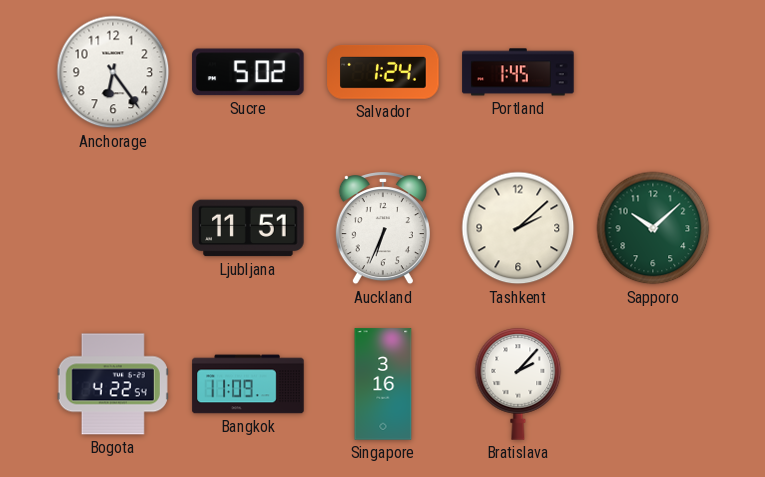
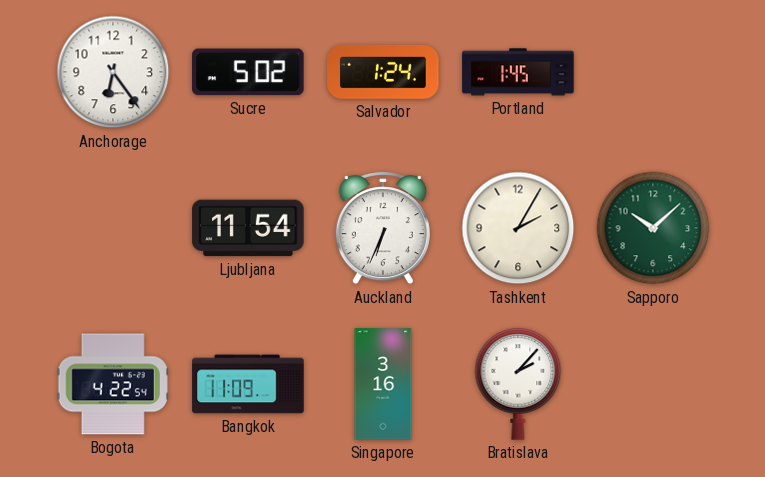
Ljubljana: 11:51 -> 11:54
Tashkent: 2:08 -> 2:05
